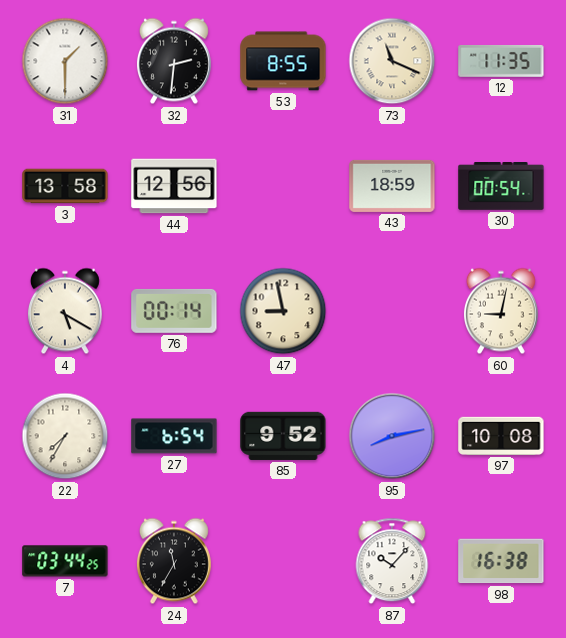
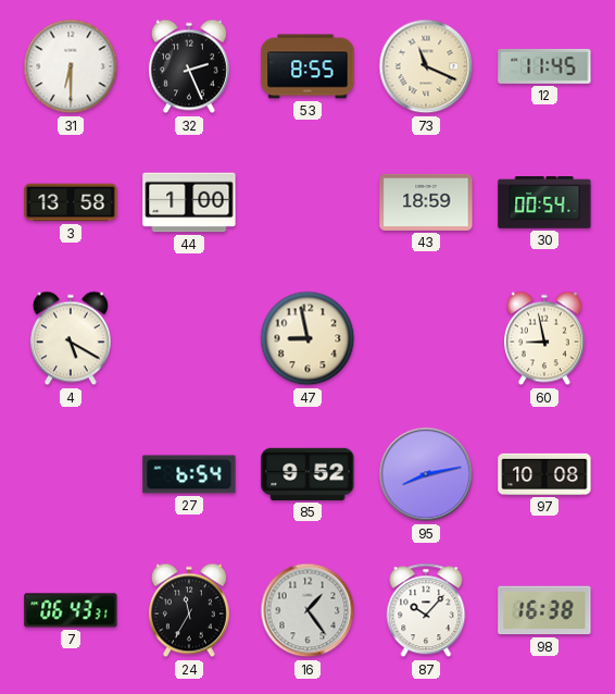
31: 1:30 -> 6:30
32: 2:31 -> 2:26
12: 11:35 -> 11:45
44: 12:56 -> 1:00
76: 00:14 -> none
60: 9:02 -> 8:58
22: 7:35 -> none
7: 03:44 -> 06:43
16: none -> 1:24
